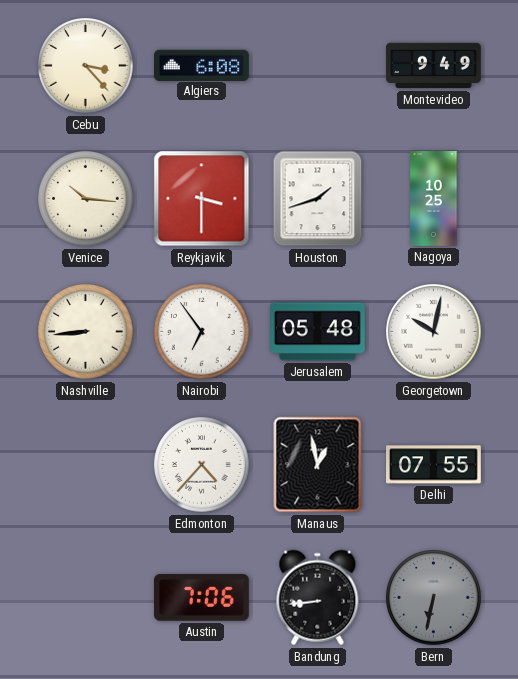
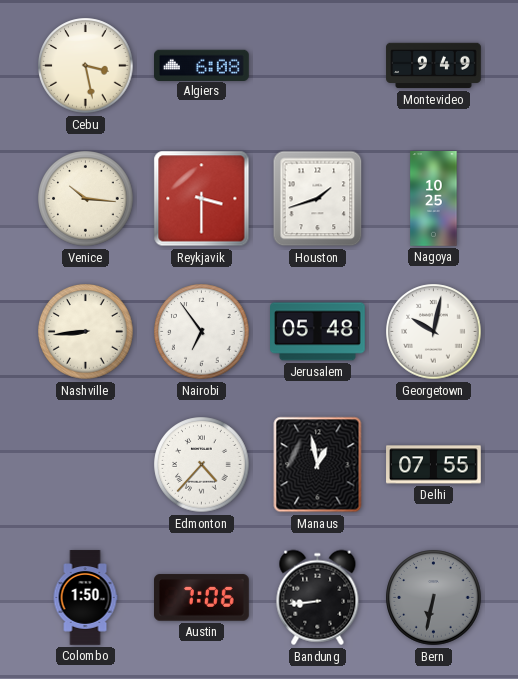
Cebu: 3:23 -> 3:28
Colombo: none -> 1:50
